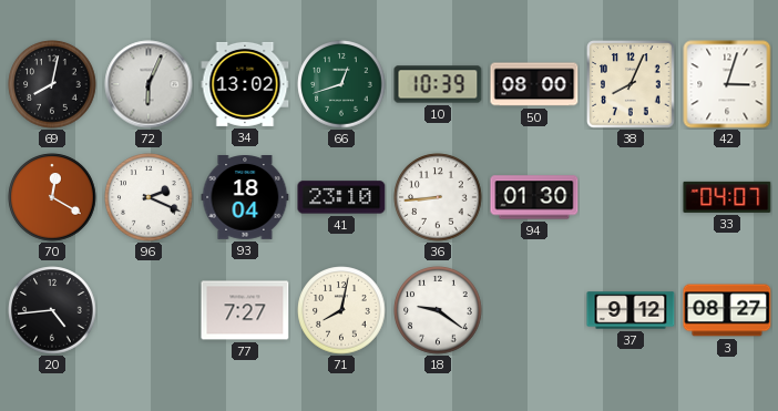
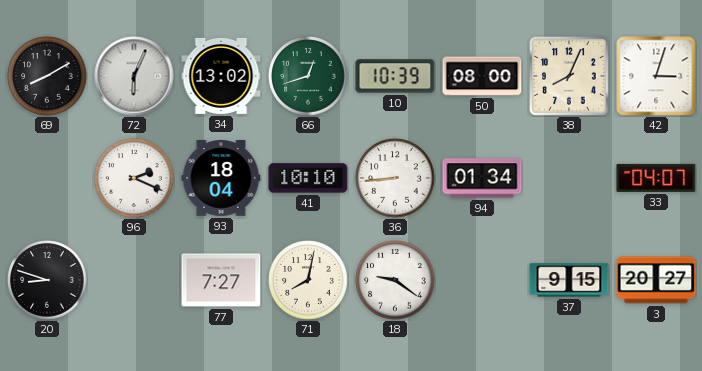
69: 8:02 -> 8:10
70: 12:20 -> none
41: 23:10 -> 10:10
94: 01:30 -> 01:34
20: 4:44 -> 8:48
37: 9:12 -> 9:15
3: 08:27 -> 20:27
